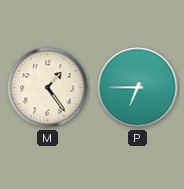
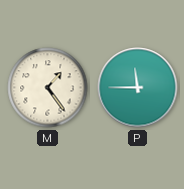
P: 6:45 -> 11:45
